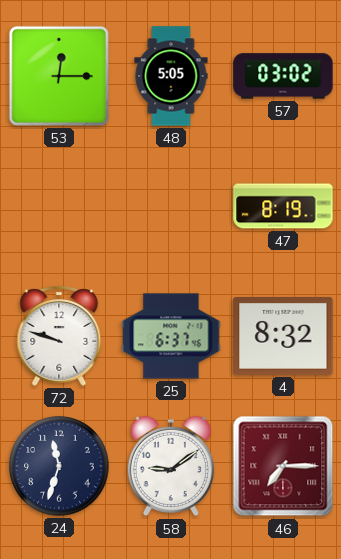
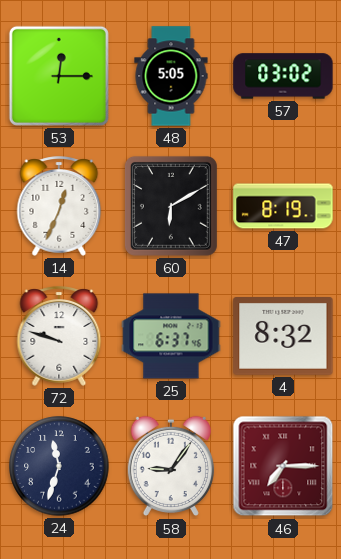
14: none -> 12:34
60: none -> 6:10
58: 9:09 -> 9:06
